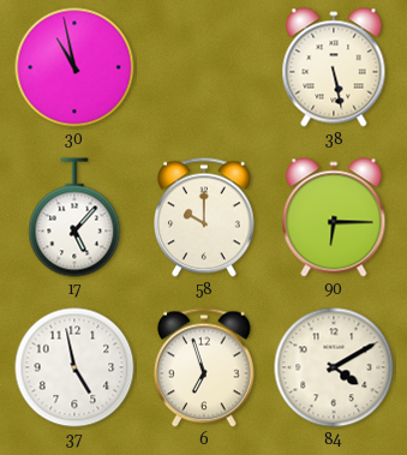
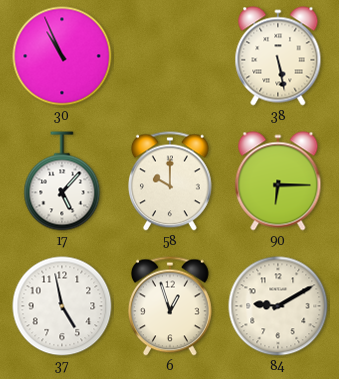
30: 10:58 -> 10:56
6: 6:57 -> 12:57
84: 4:10 -> 9:10
